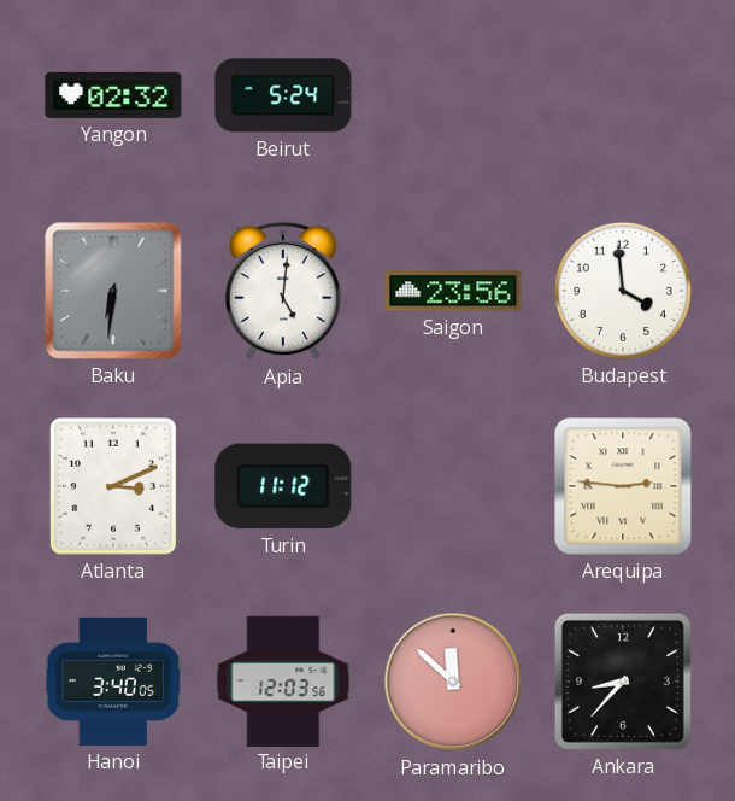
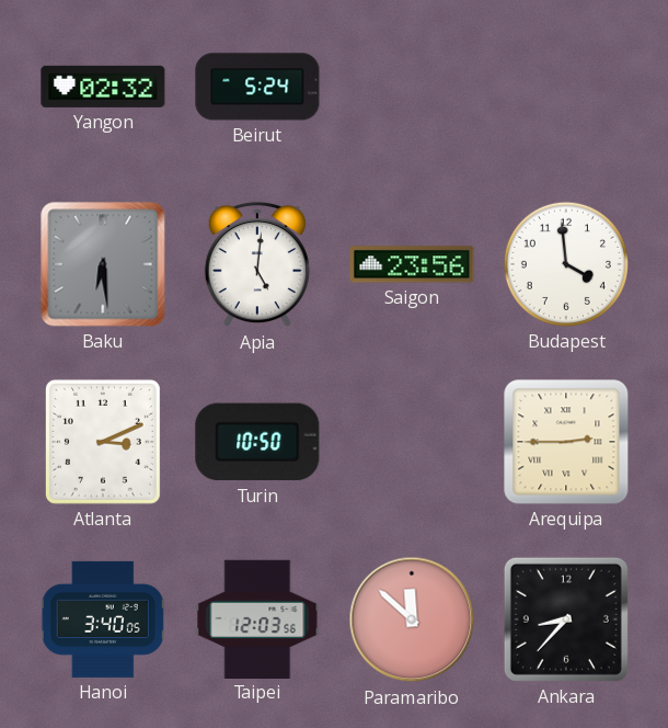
Baku: 6:31 -> 6:29
Turin: 11:12 -> 10:50
Arequipa: 2:46 -> 2:45
